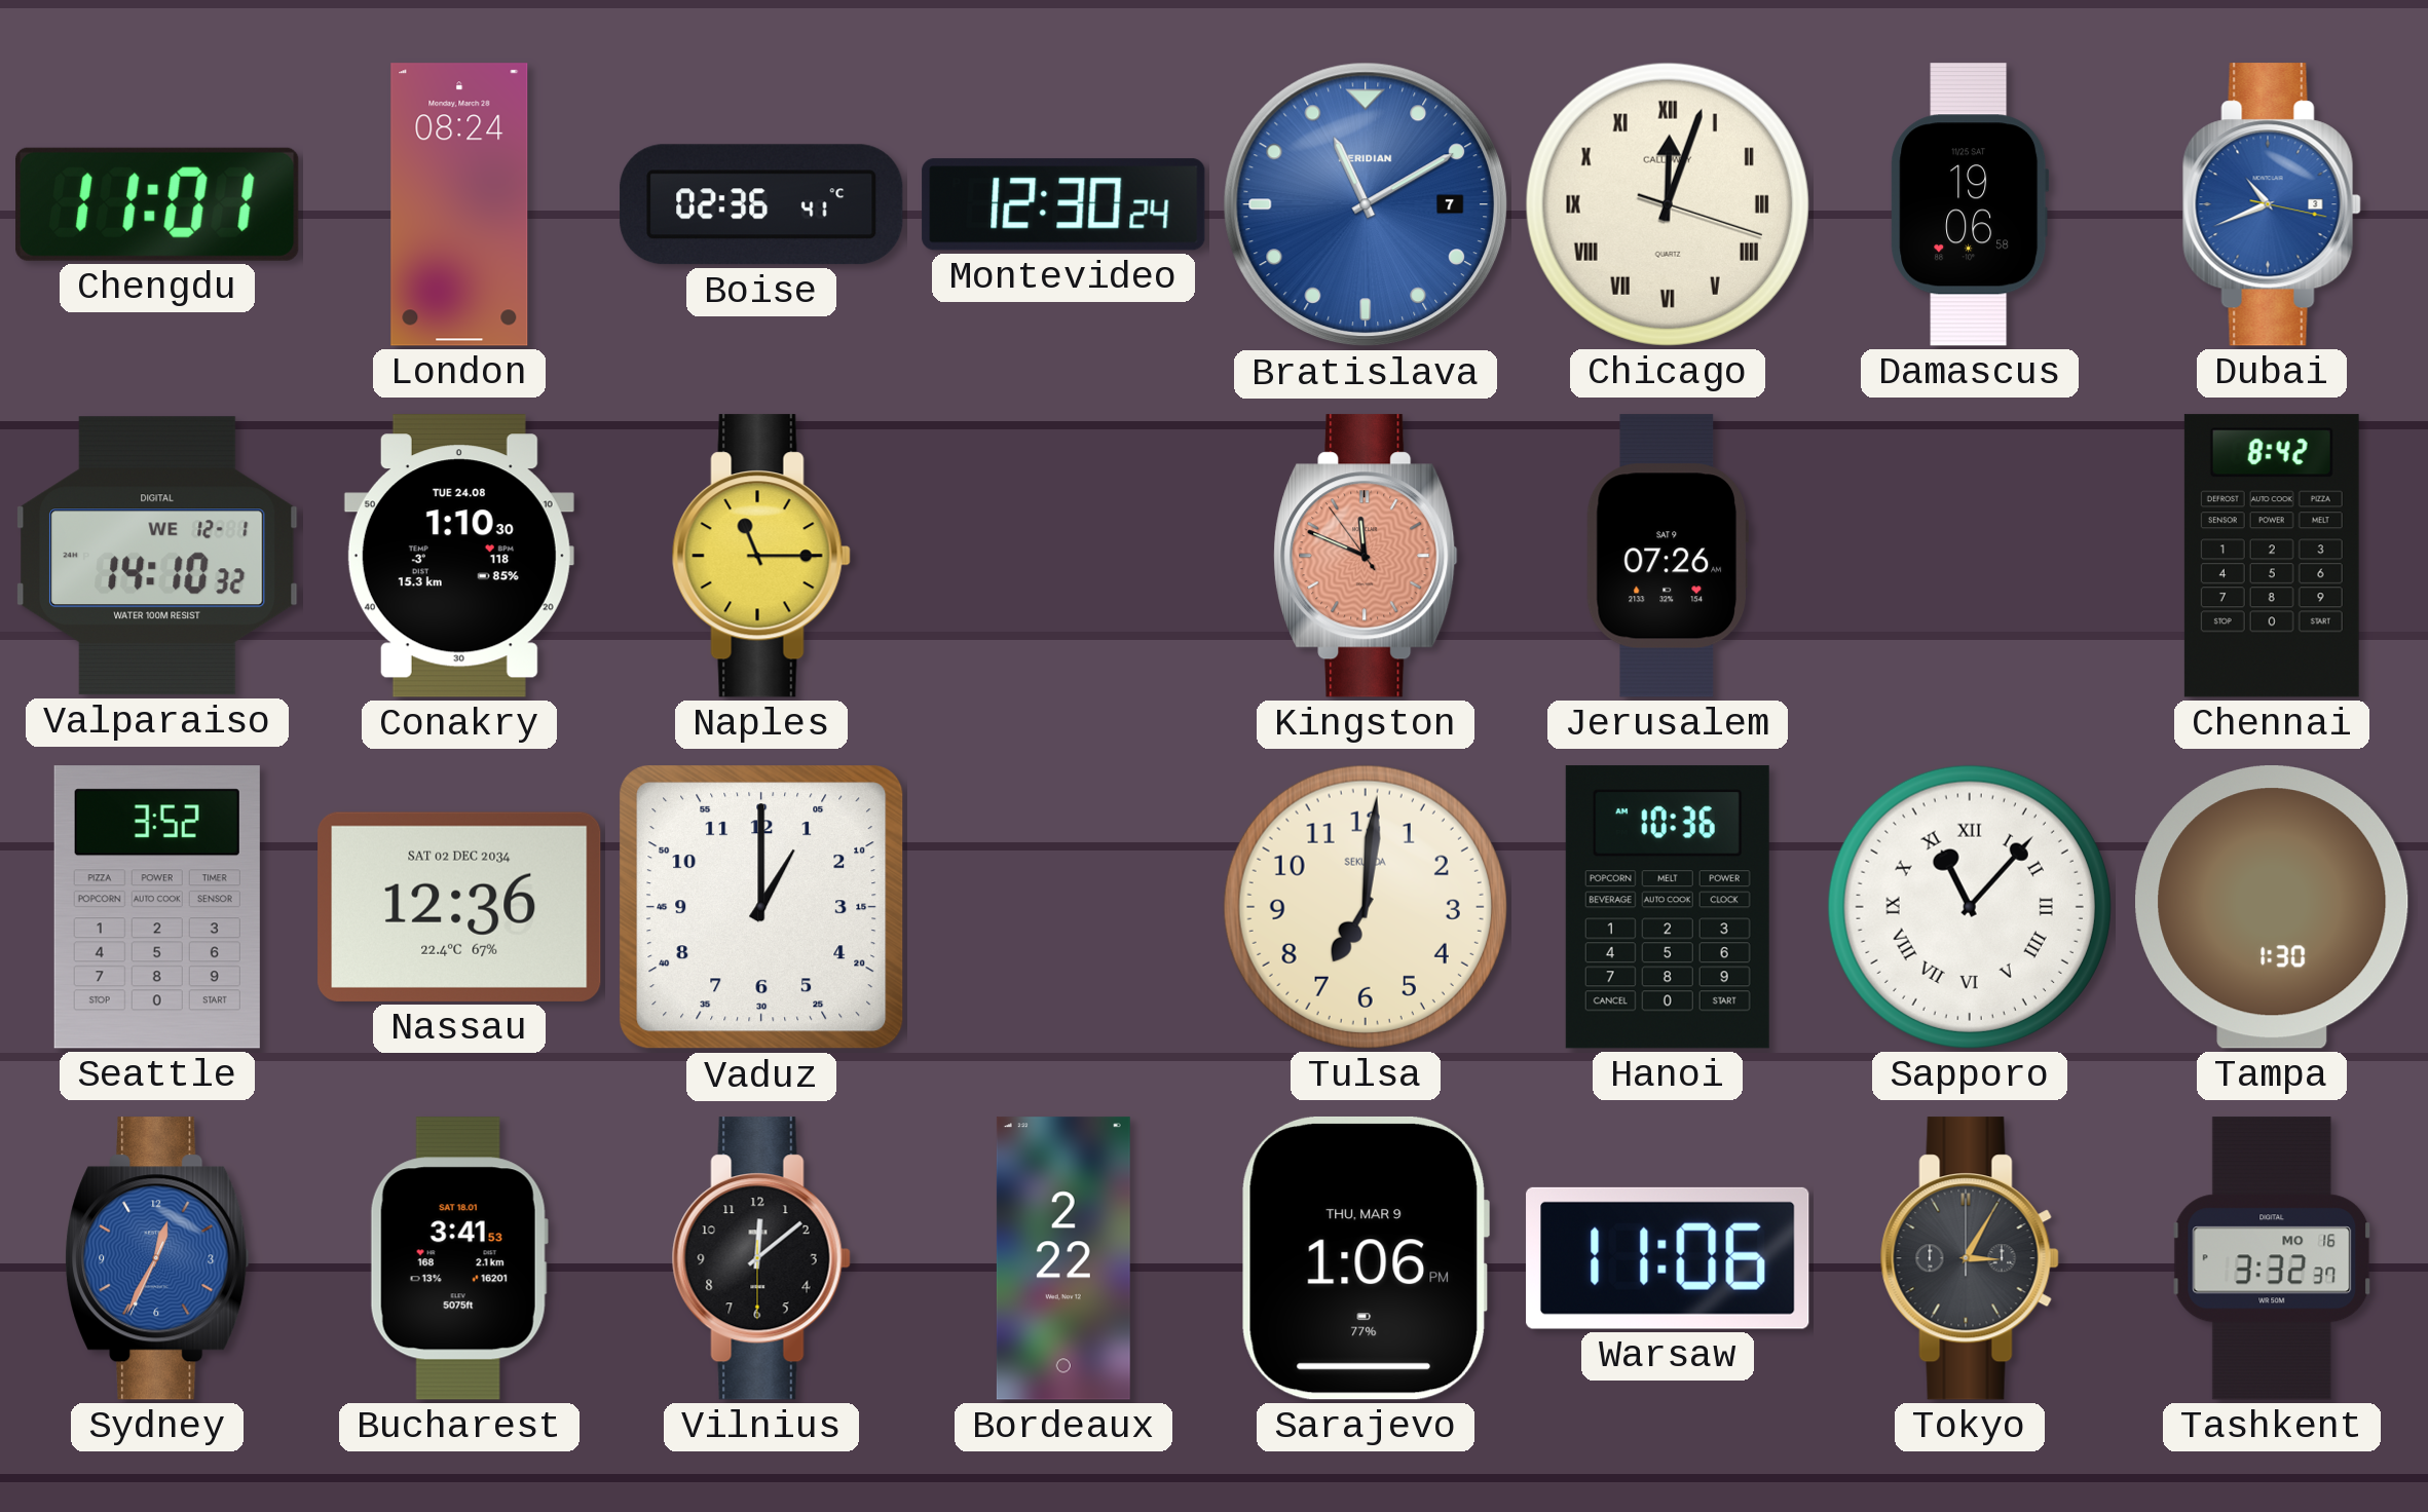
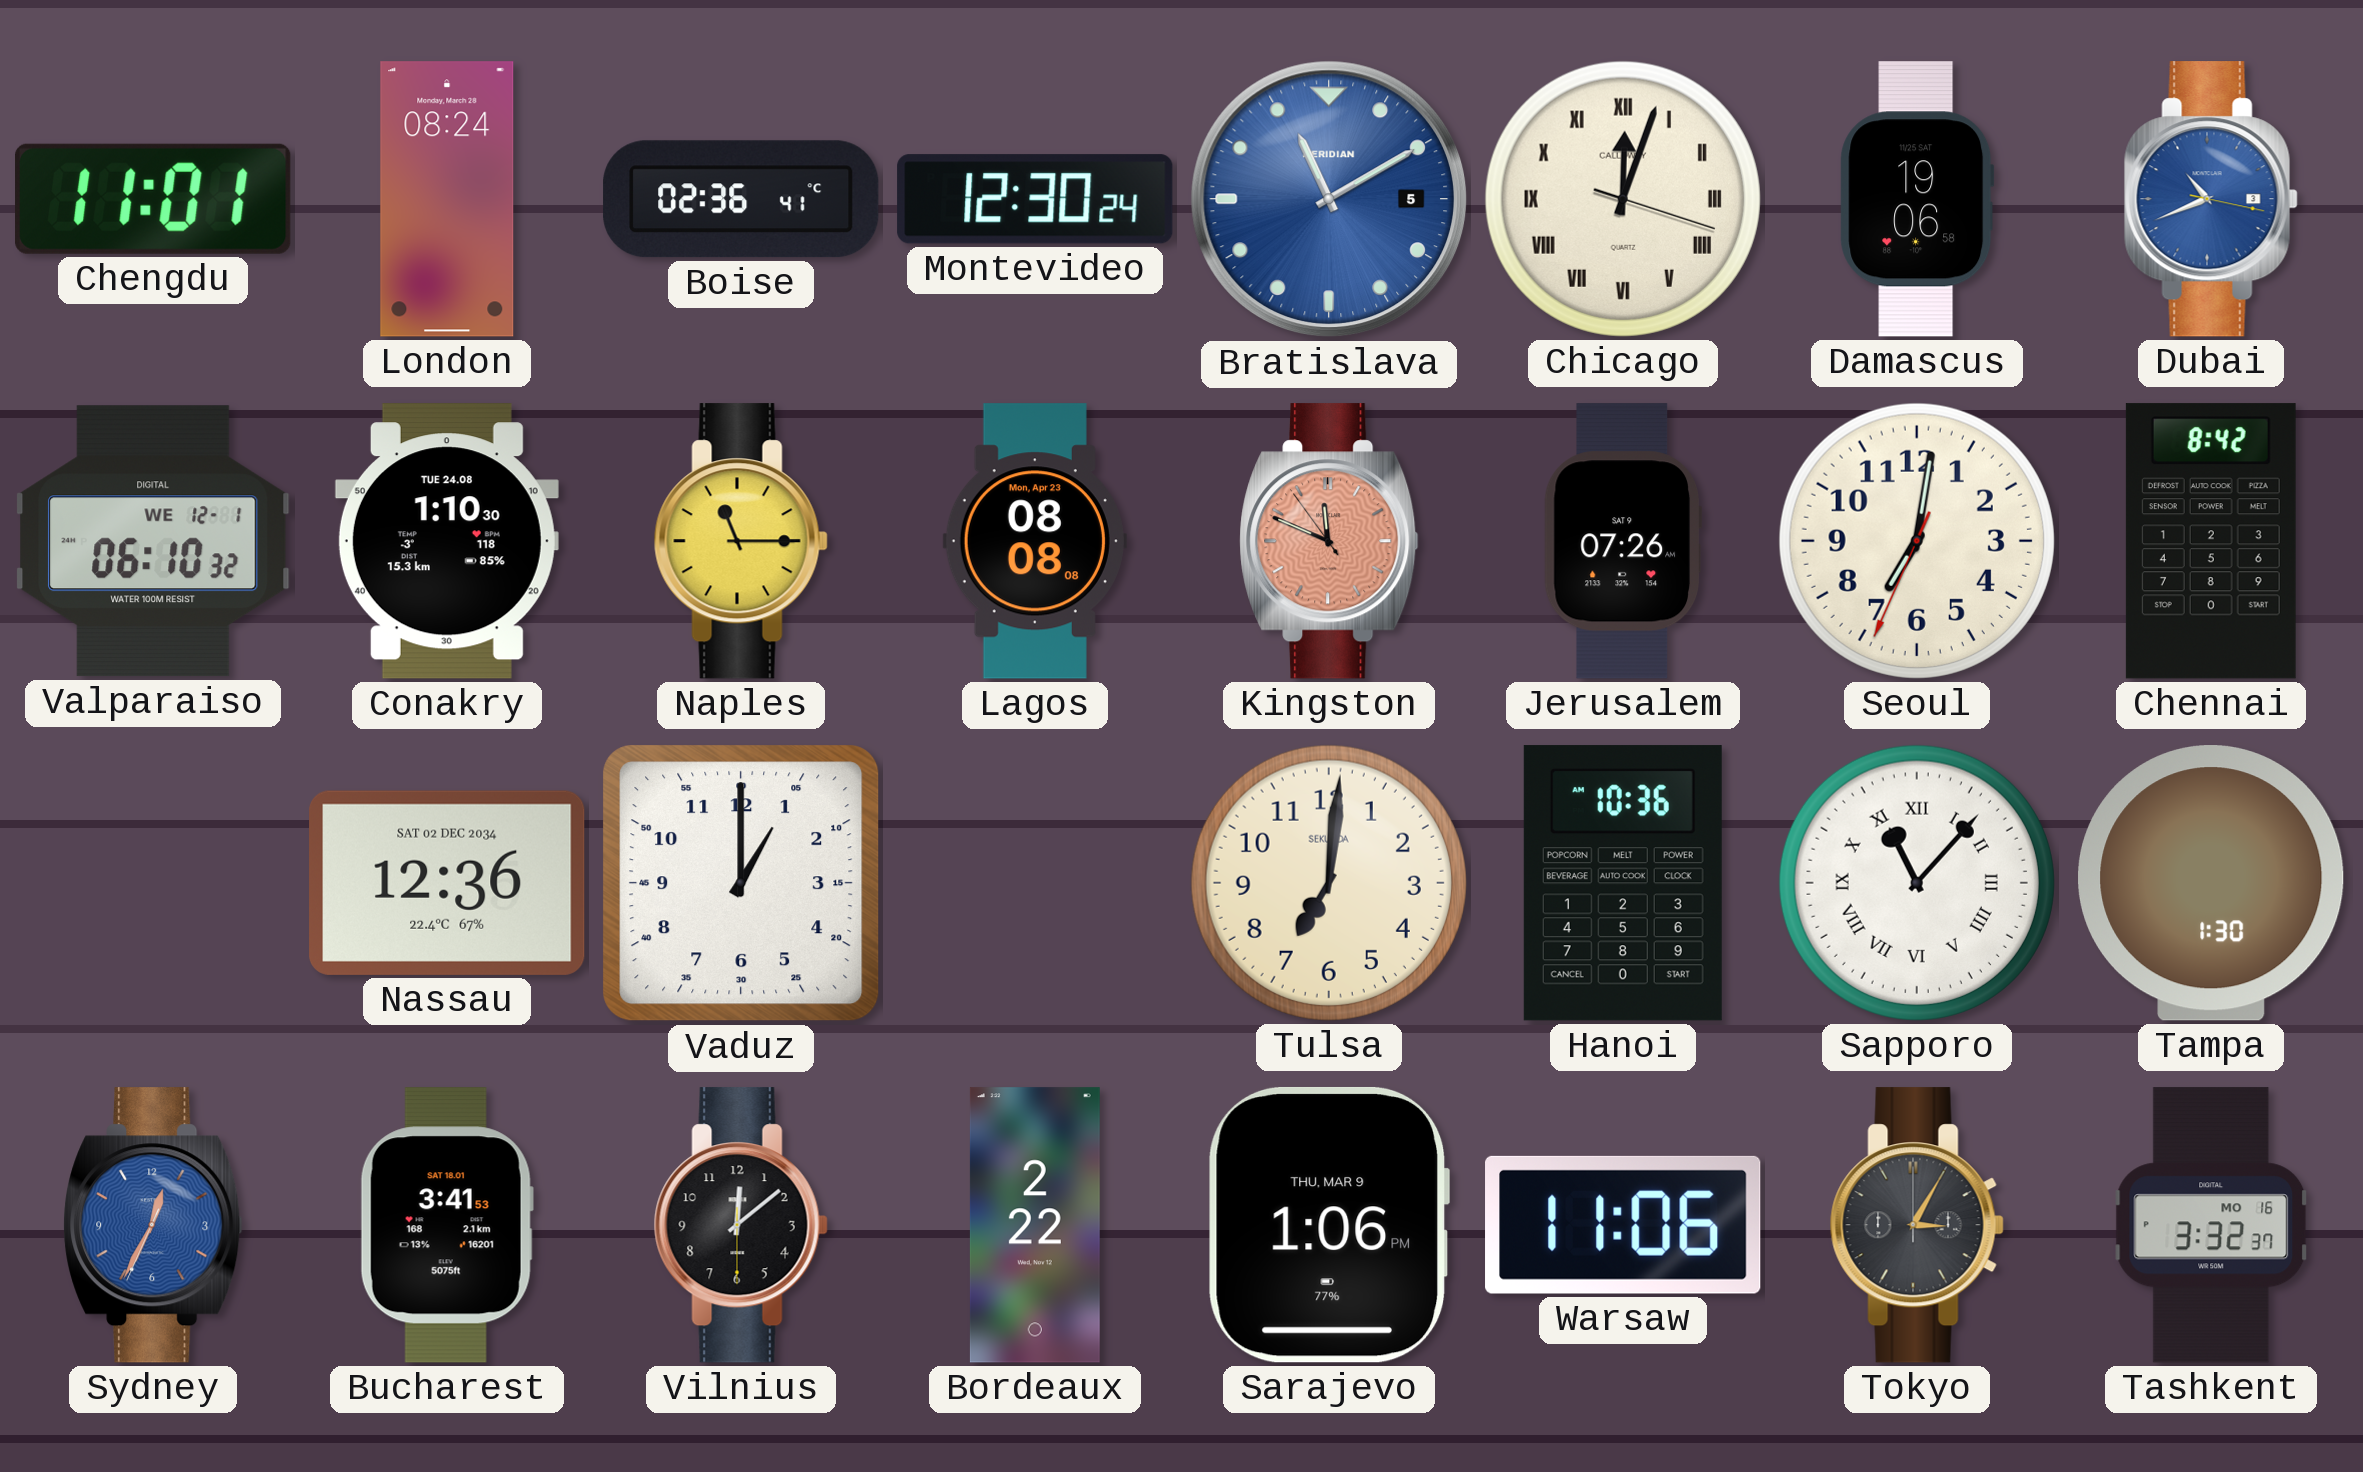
Bratislava date: 7 -> 5
Valparaiso: 14:10 -> 06:10
Lagos: none -> 08:08
Seoul: none -> 7:01
Seattle: 3:52 -> none
